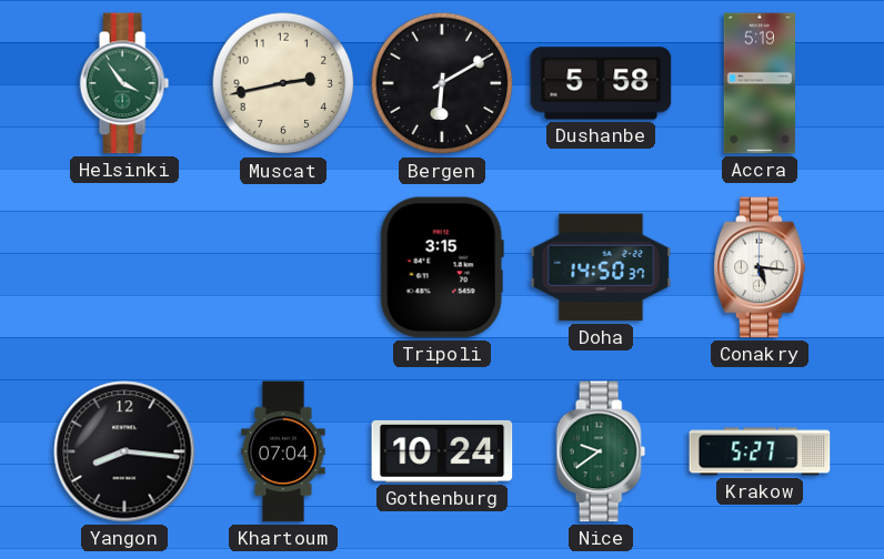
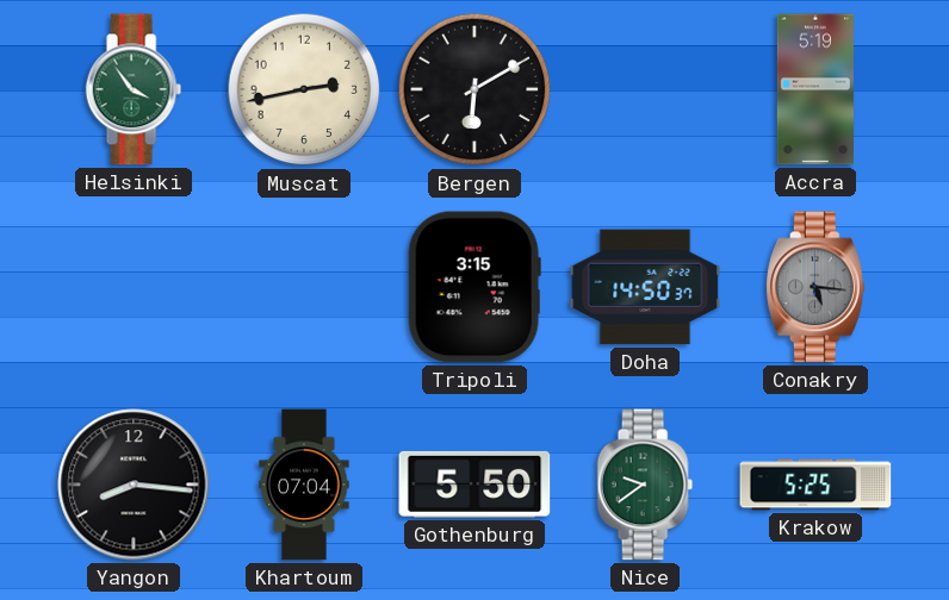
Dushanbe: 5:58 -> none
Conakry dial: white -> grey
Gothenburg: 10:24 -> 5:50
Krakow: 5:27 -> 5:25
